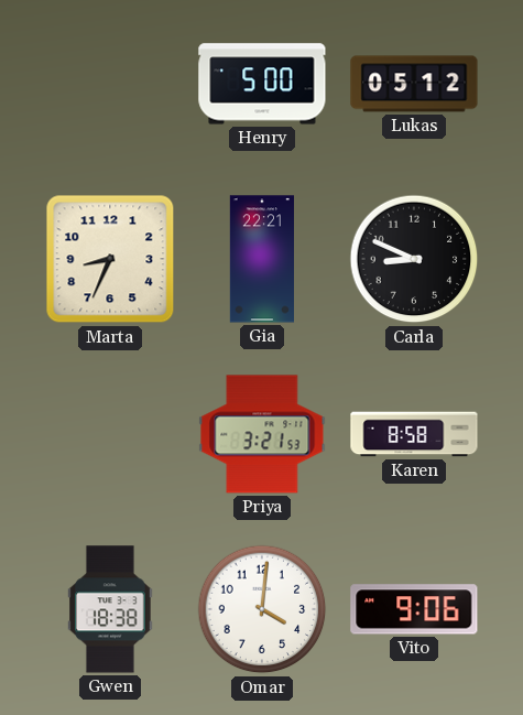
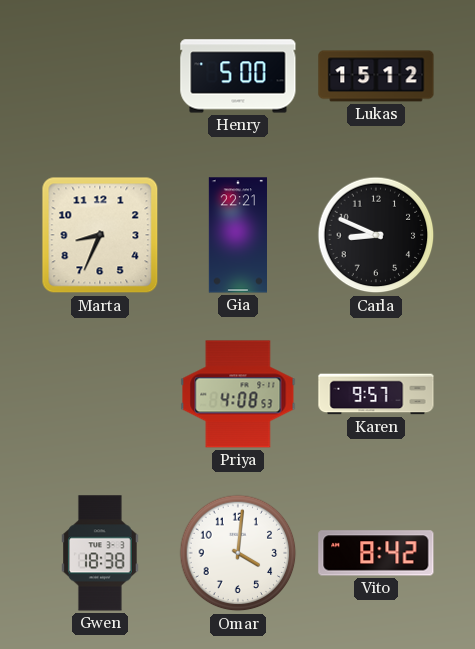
Lukas: 05:12 -> 15:12
Priya: 3:21 -> 4:08
Karen: 8:58 -> 9:57
Vito: 9:06 -> 8:42
